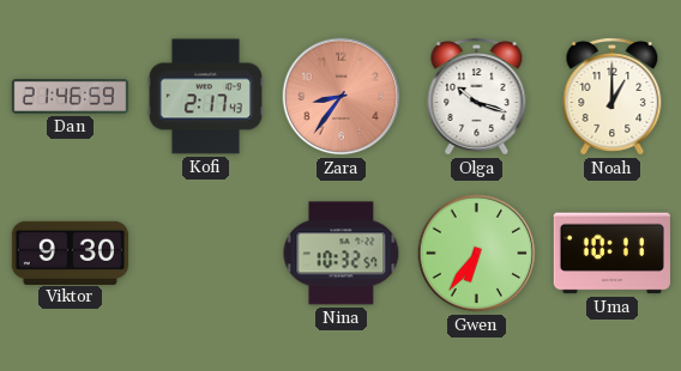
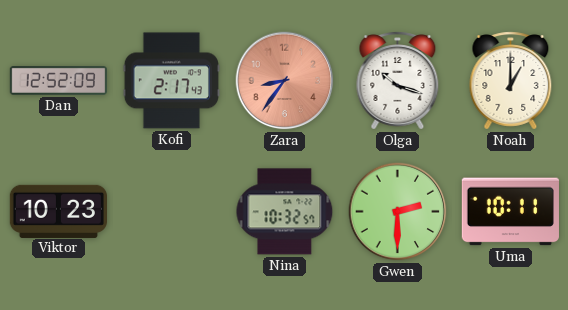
Dan: 21:46 -> 12:52
Viktor: 9:30 -> 10:23
Gwen: 6:36 -> 2:30
